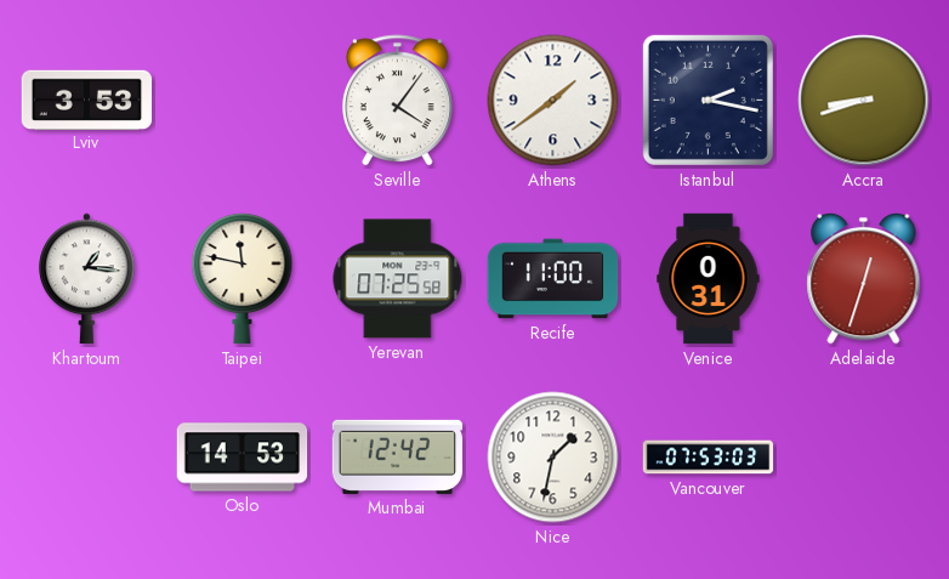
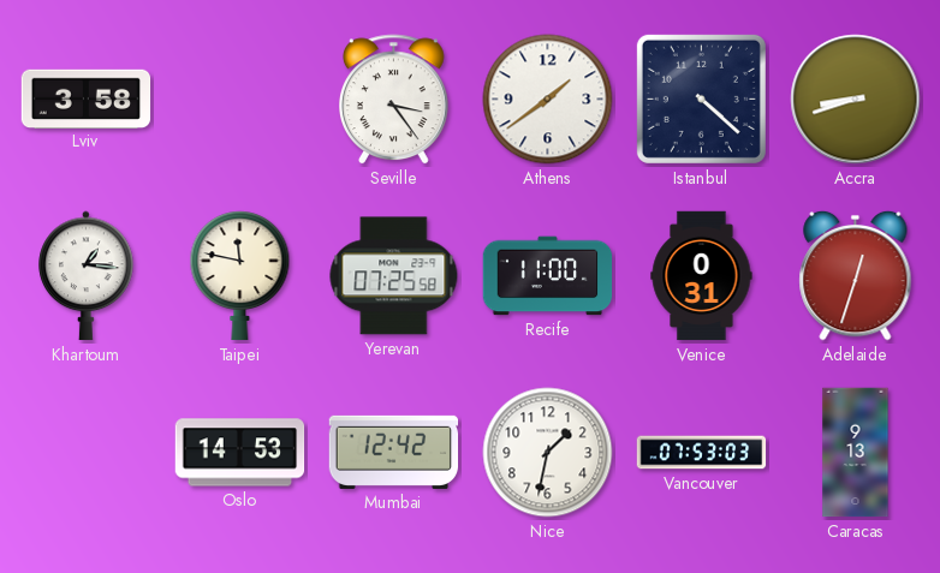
Lviv: 3:53 -> 3:58
Seville: 4:06 -> 3:24
Istanbul: 2:17 -> 4:22
Caracas: none -> 9:13
